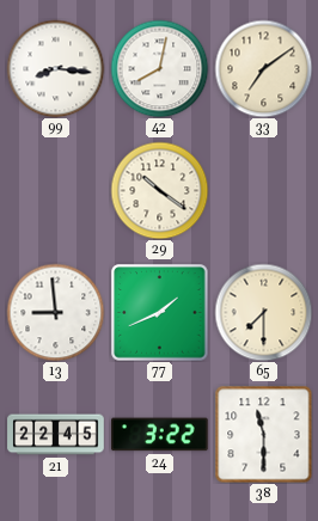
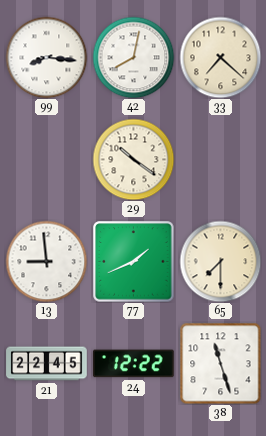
33: 7:09 -> 7:22
24: 3:22 -> 12:22
38: 11:30 -> 11:27
